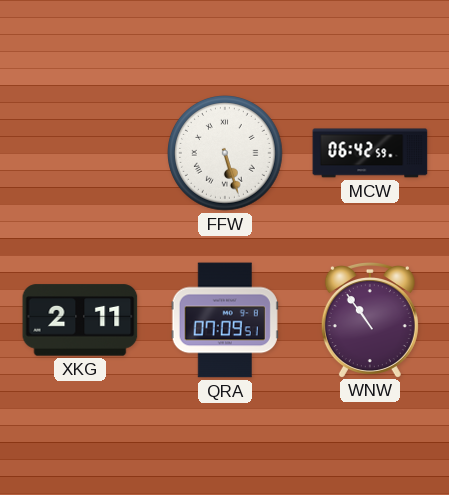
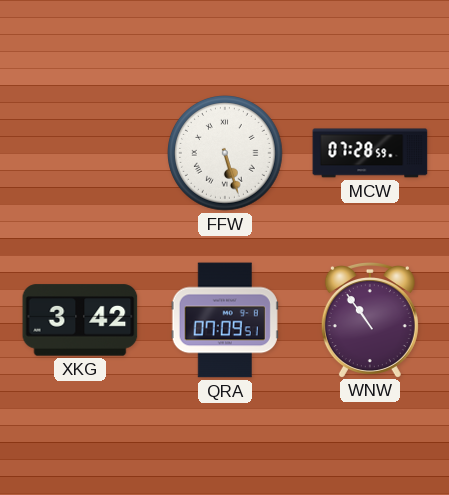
MCW: 06:42 -> 07:28
XKG: 2:11 -> 3:42
